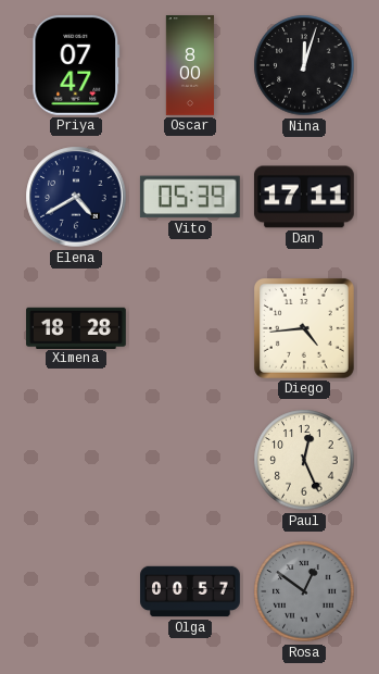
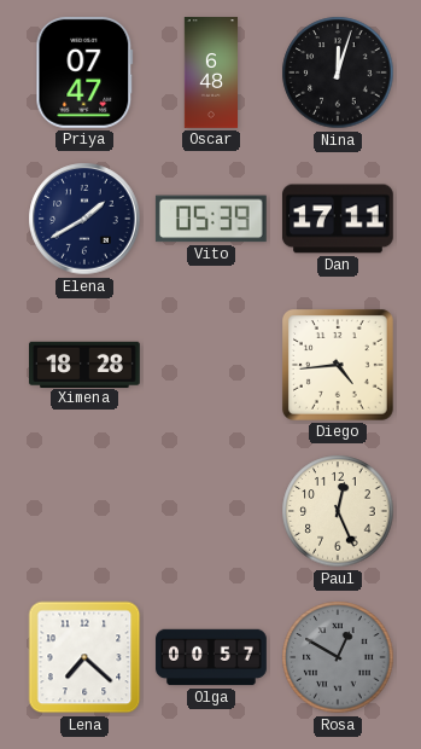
Oscar: 8:00 -> 6:48
Elena: 4:40 -> 1:40
Lena: none -> 7:22
Rosa: 12:51 -> 12:50
